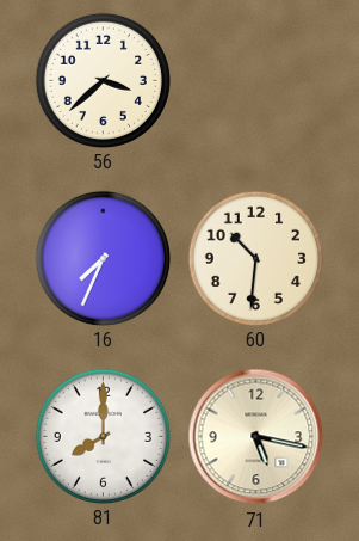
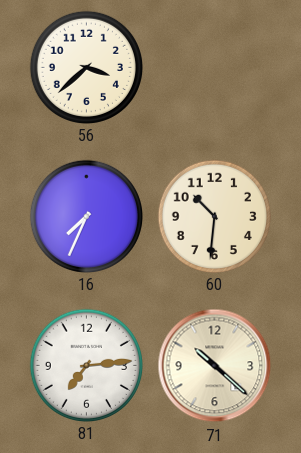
81: 8:00 -> 7:14
71: 5:17 -> 10:22
